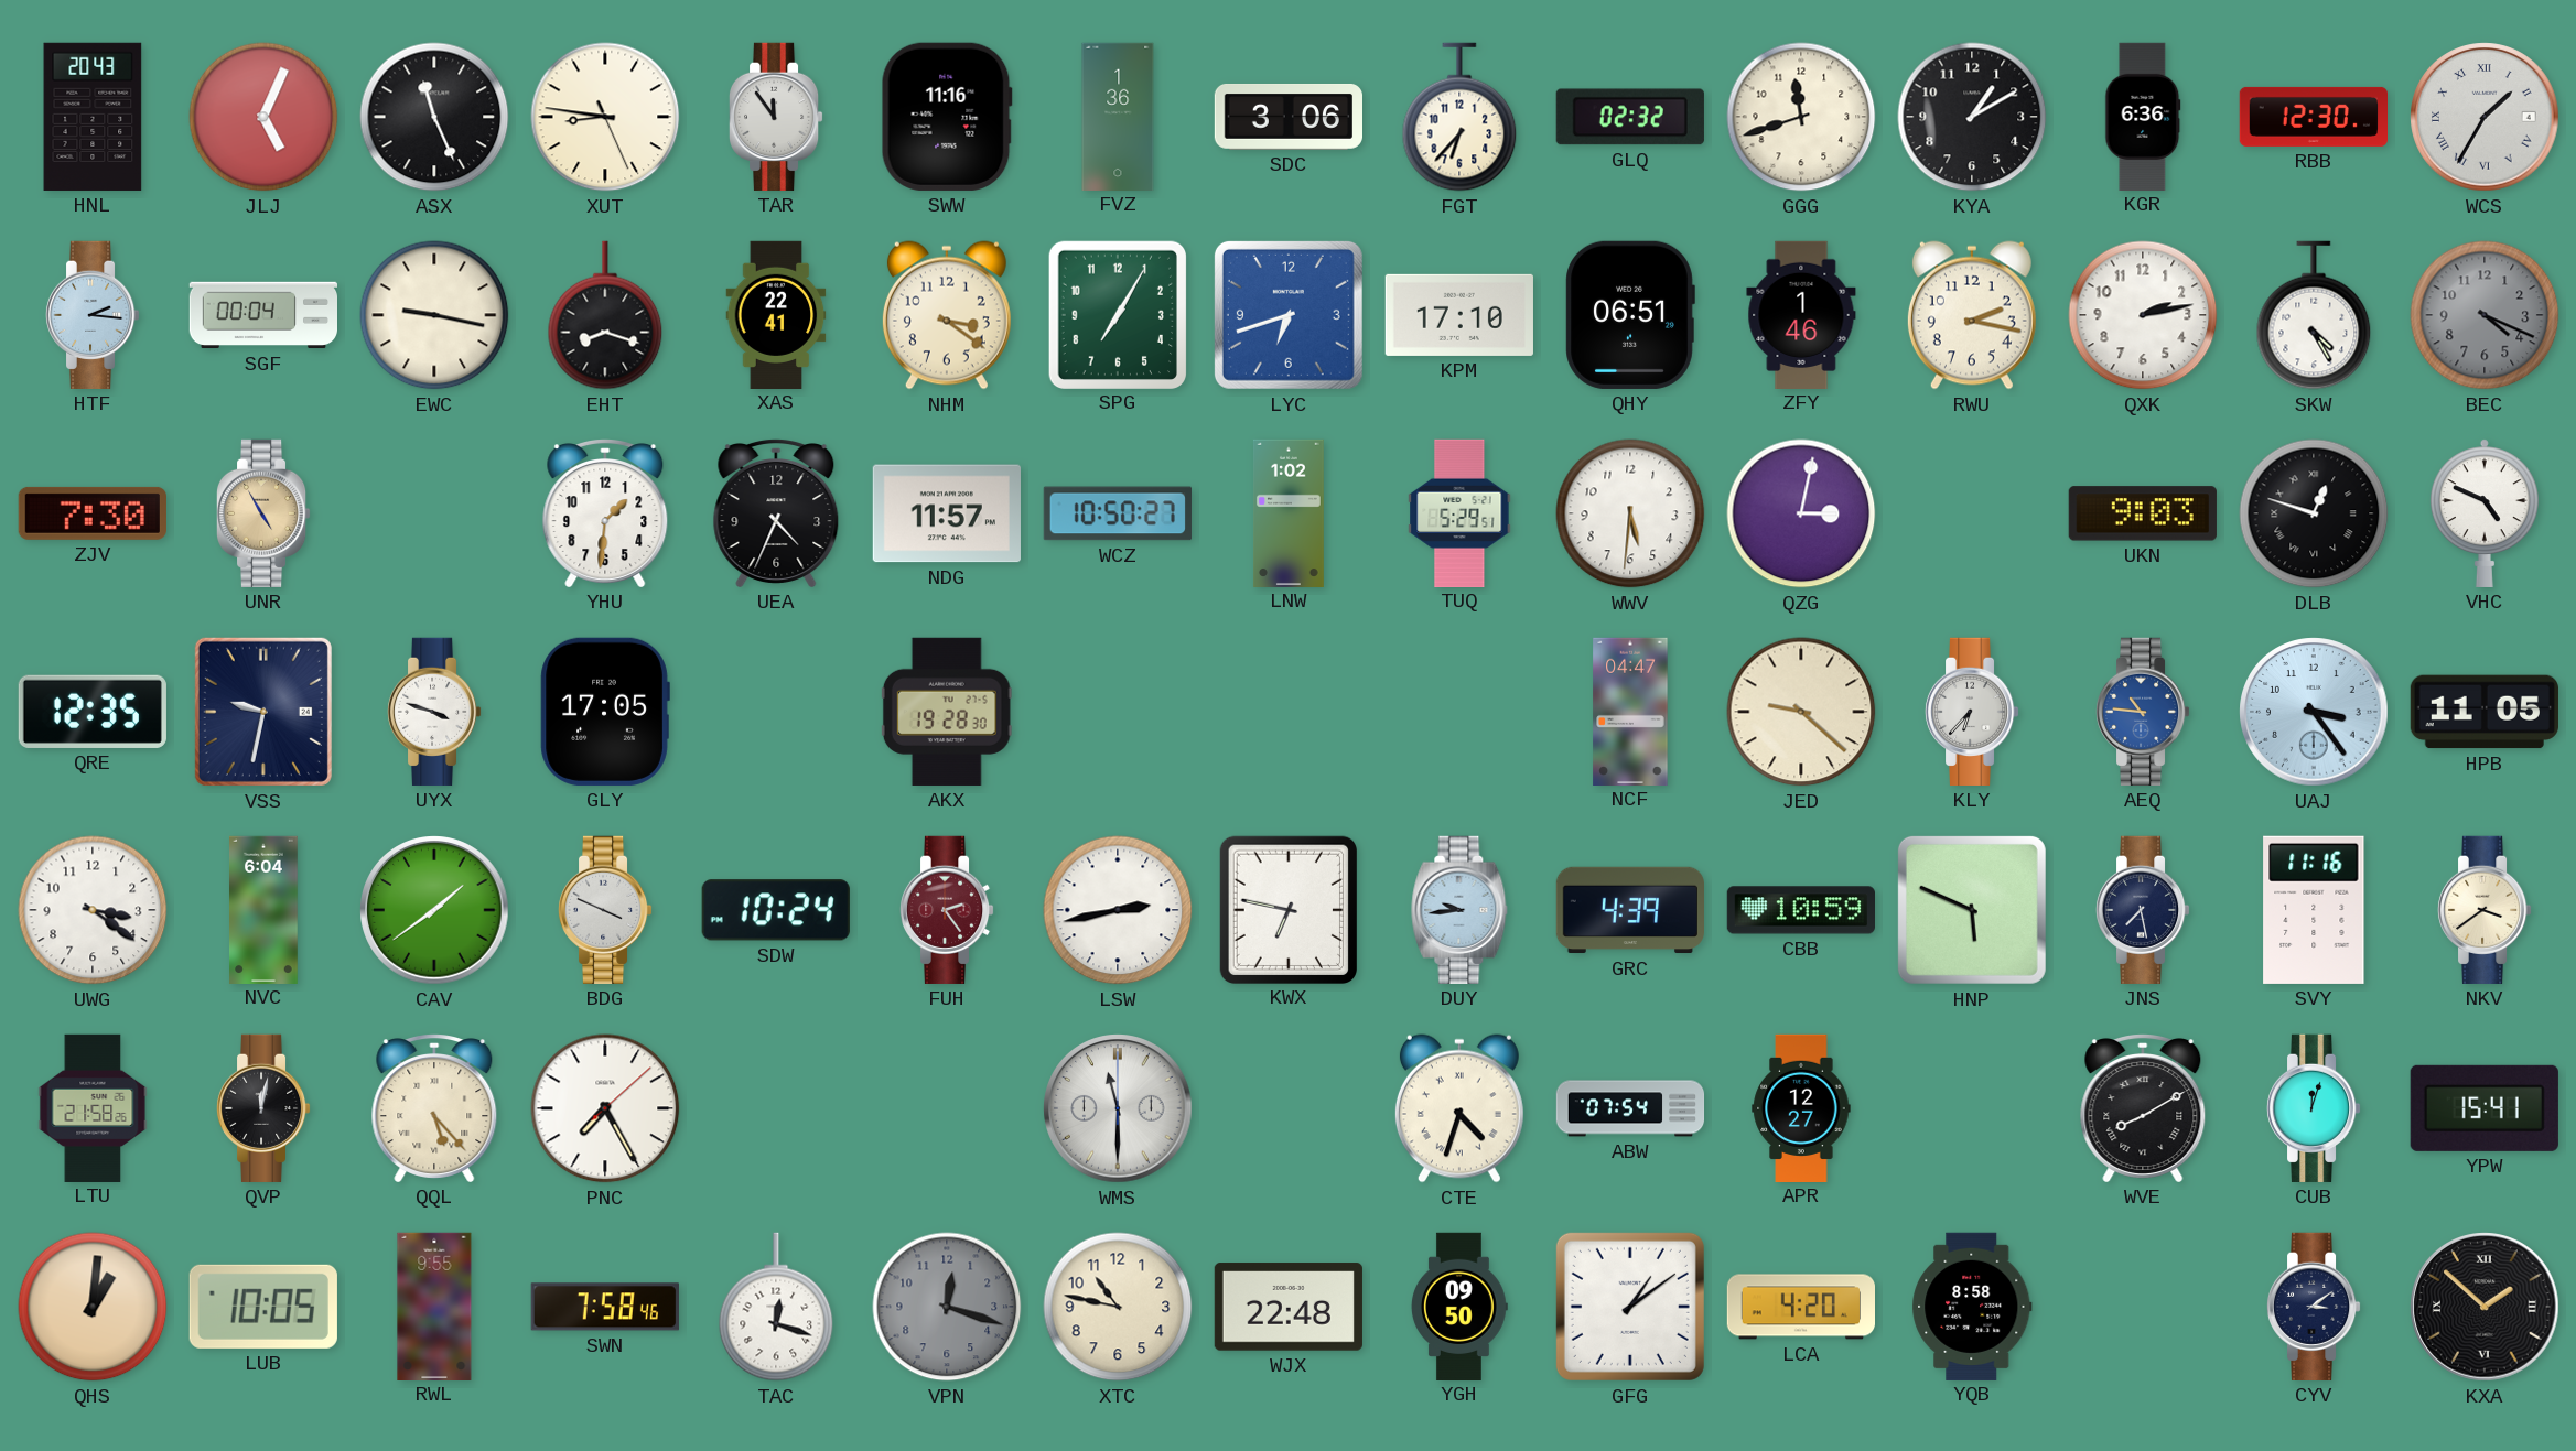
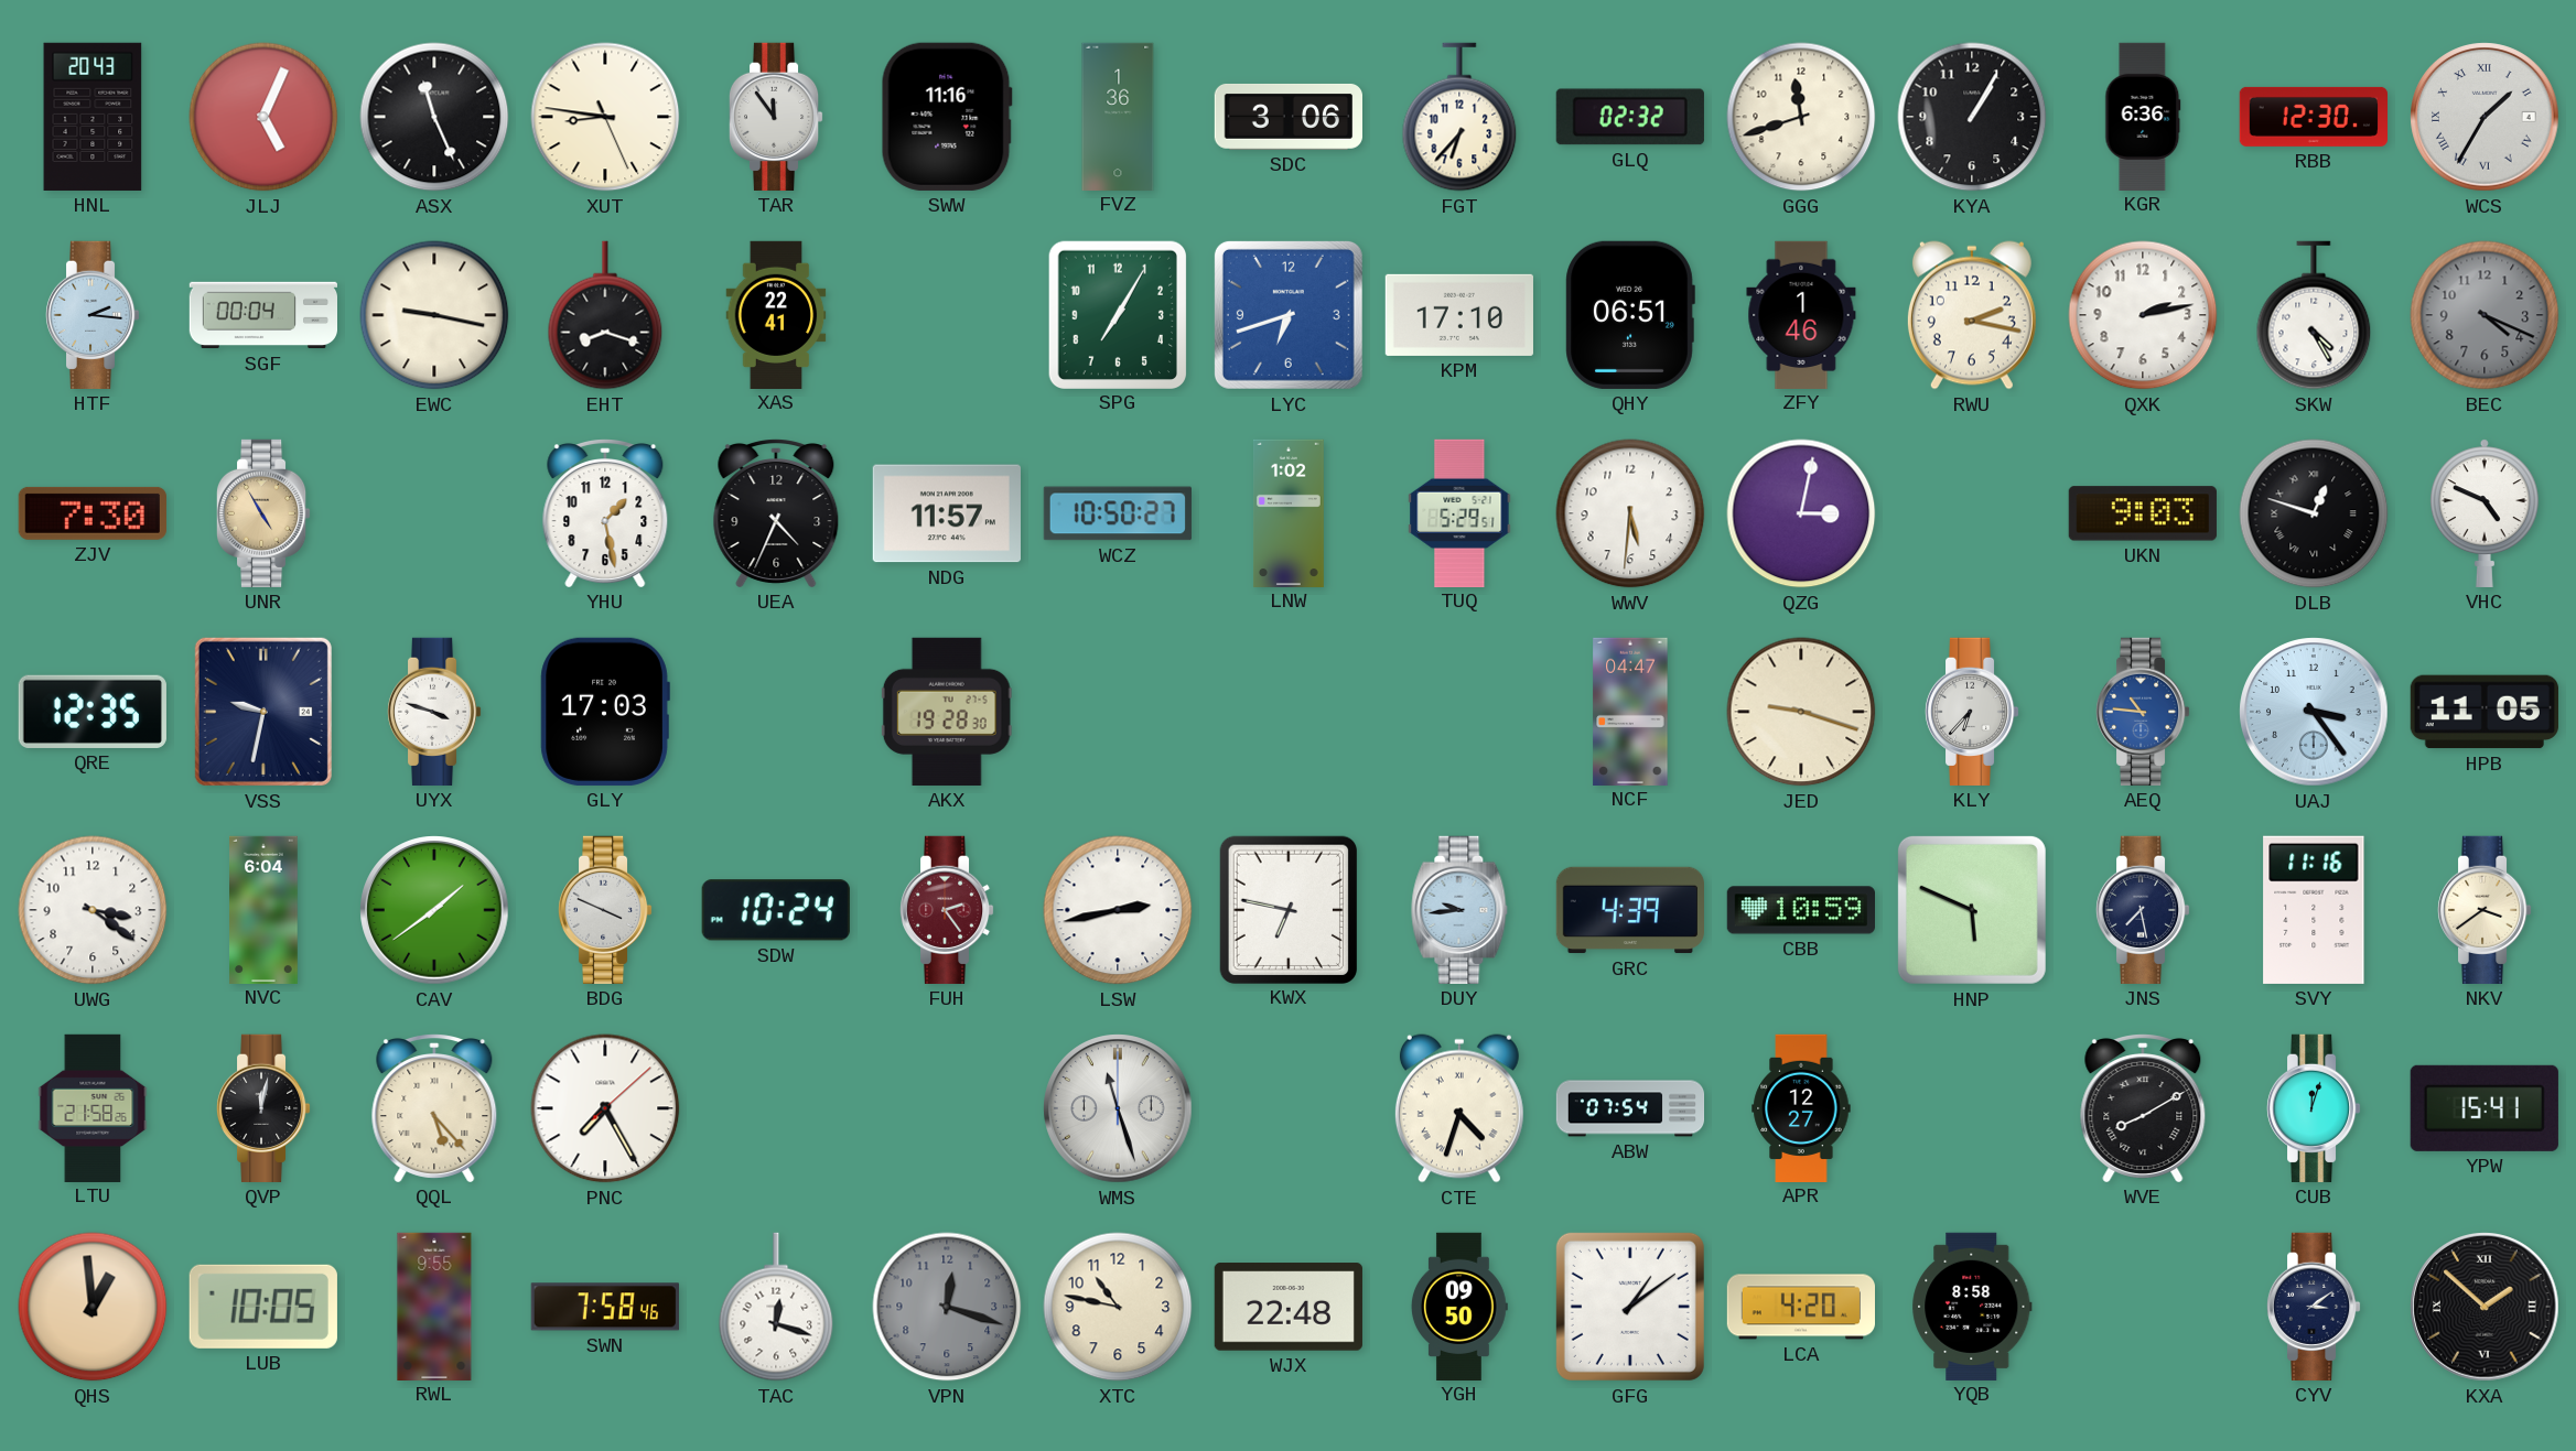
KYA: 1:10 -> 1:05
NHM: 3:21 -> none
YHU: 1:31 -> 1:28
GLY: 17:05 -> 17:03
JED: 9:22 -> 9:18
WMS: 11:30 -> 11:27
QHS: 1:01 -> 12:59
